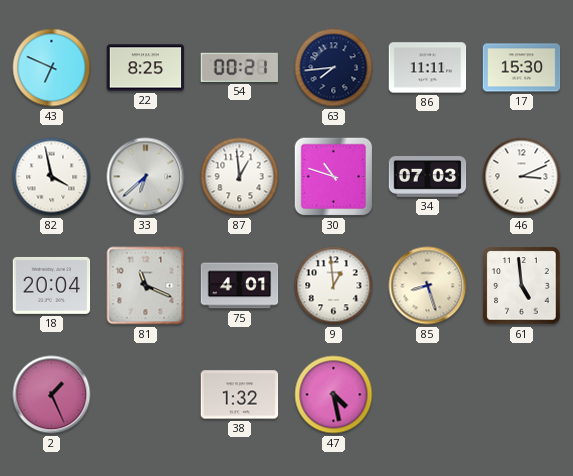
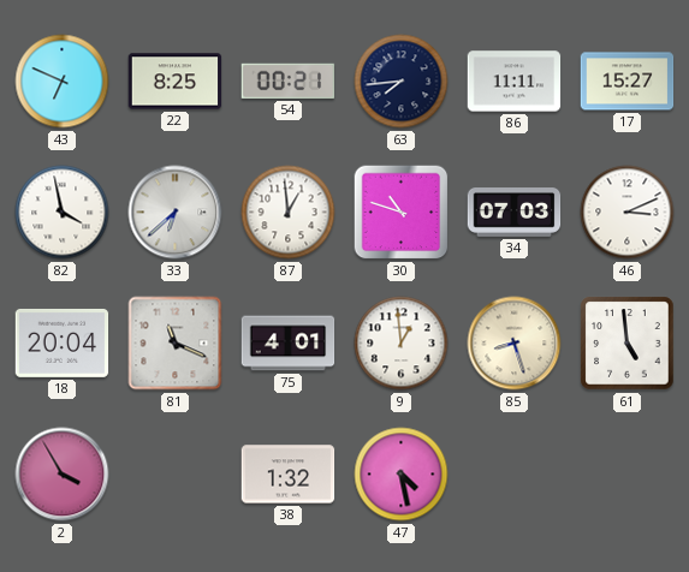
17: 15:30 -> 15:27
2: 1:26 -> 3:55
